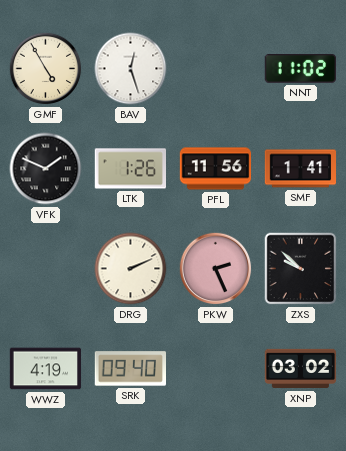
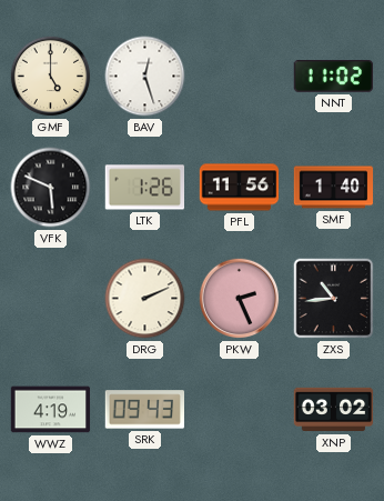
GMF: 4:55 -> 5:00
VFK: 1:49 -> 5:49
SMF: 1:41 -> 1:40
ZXS: 9:52 -> 10:44
SRK: 09:40 -> 09:43
